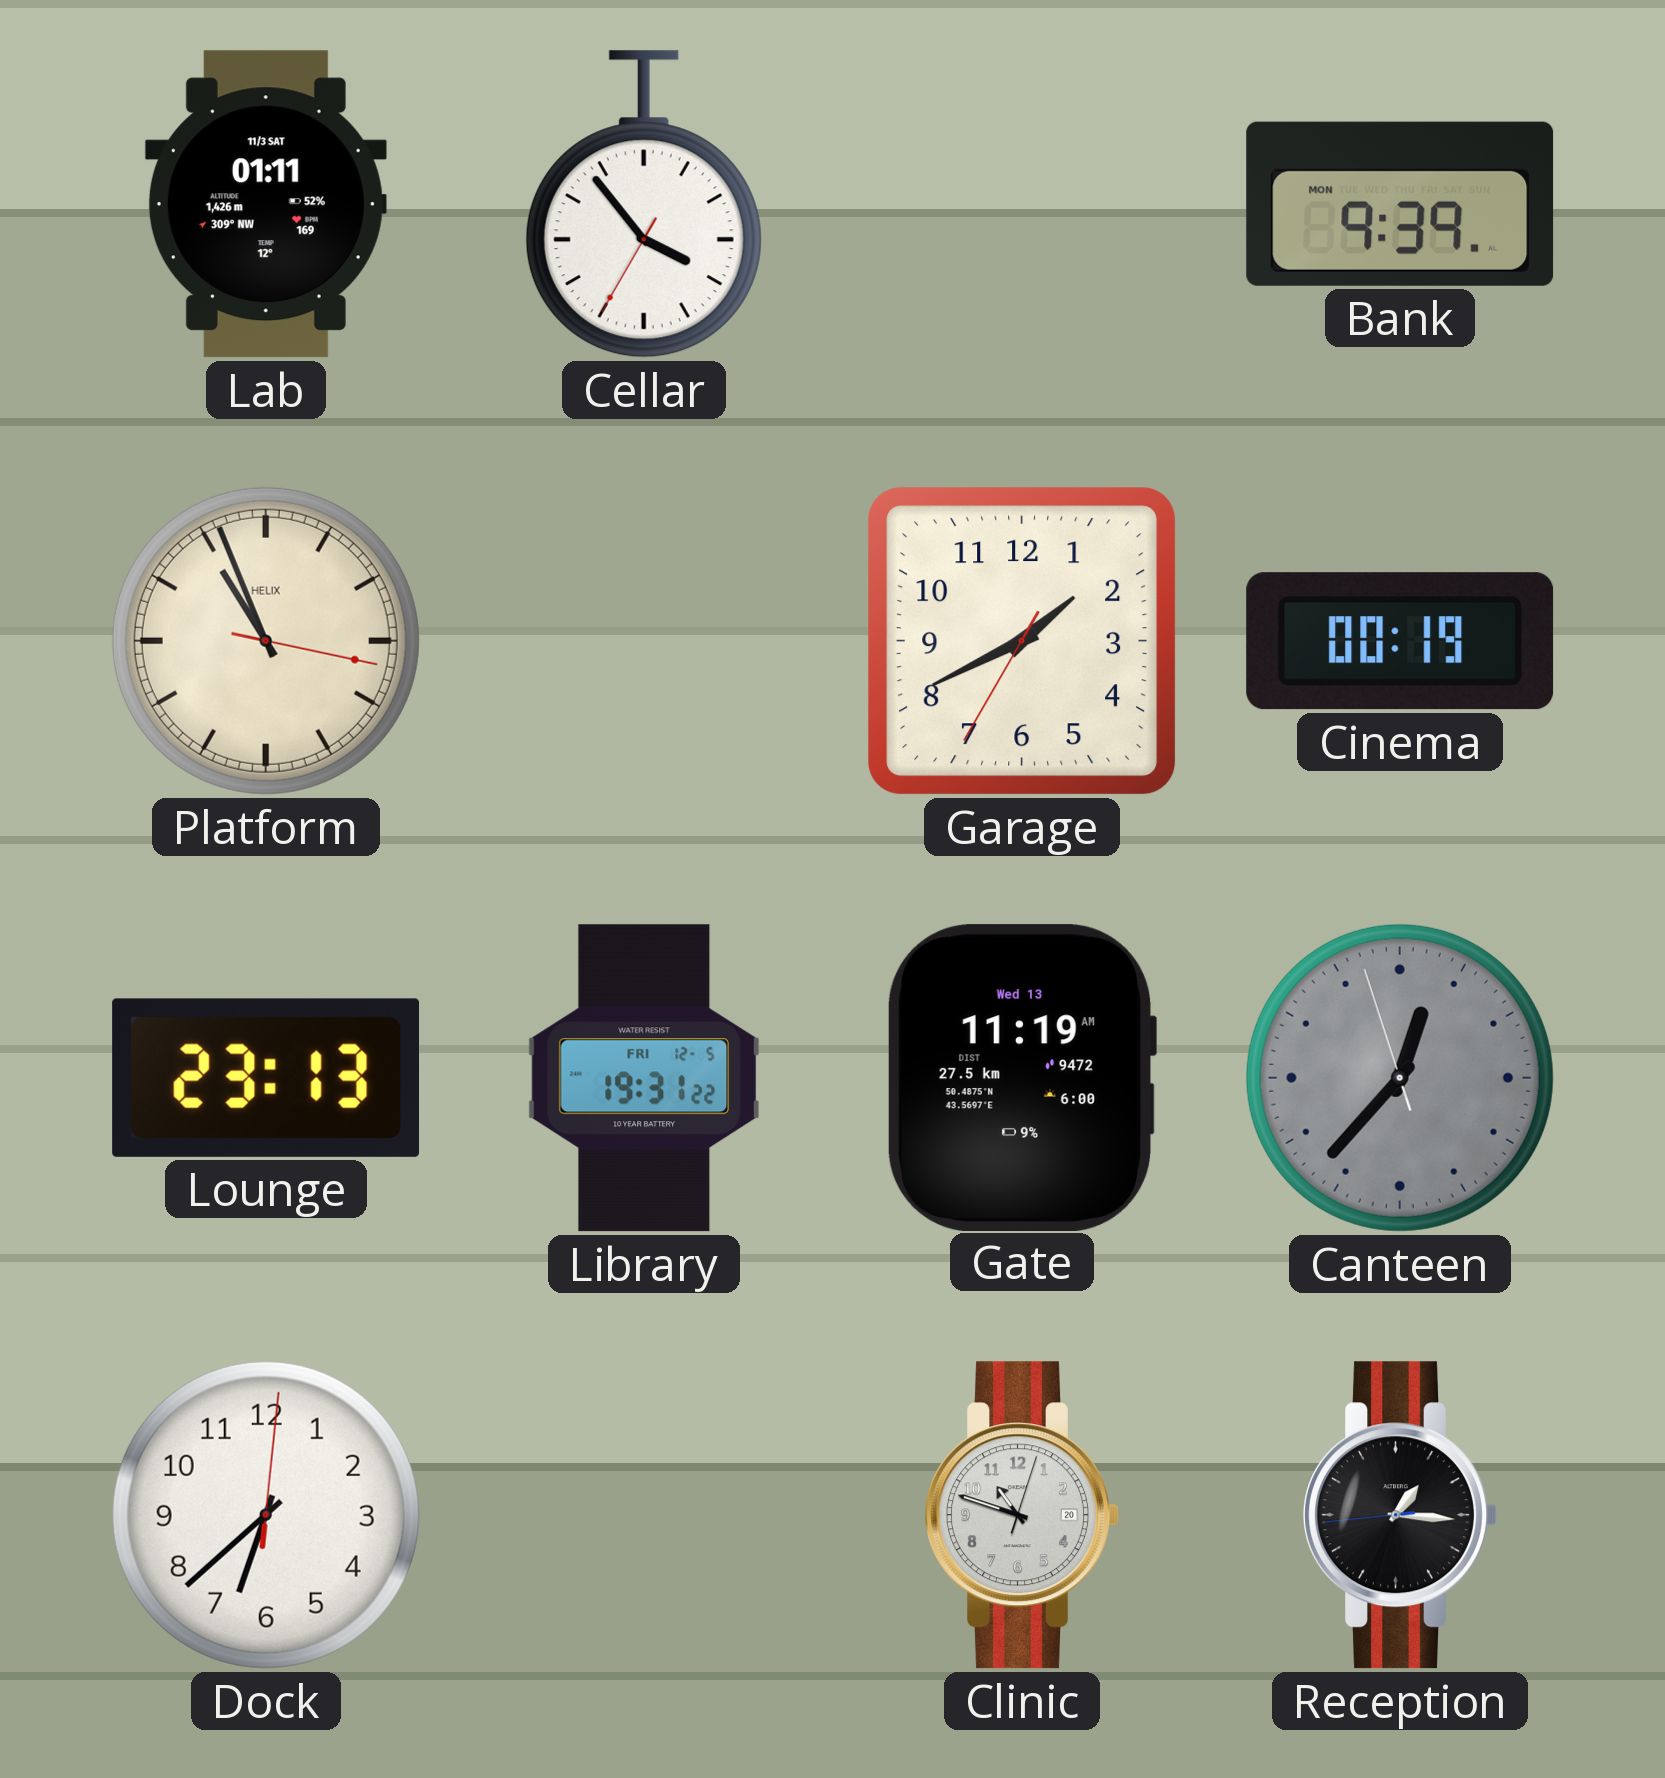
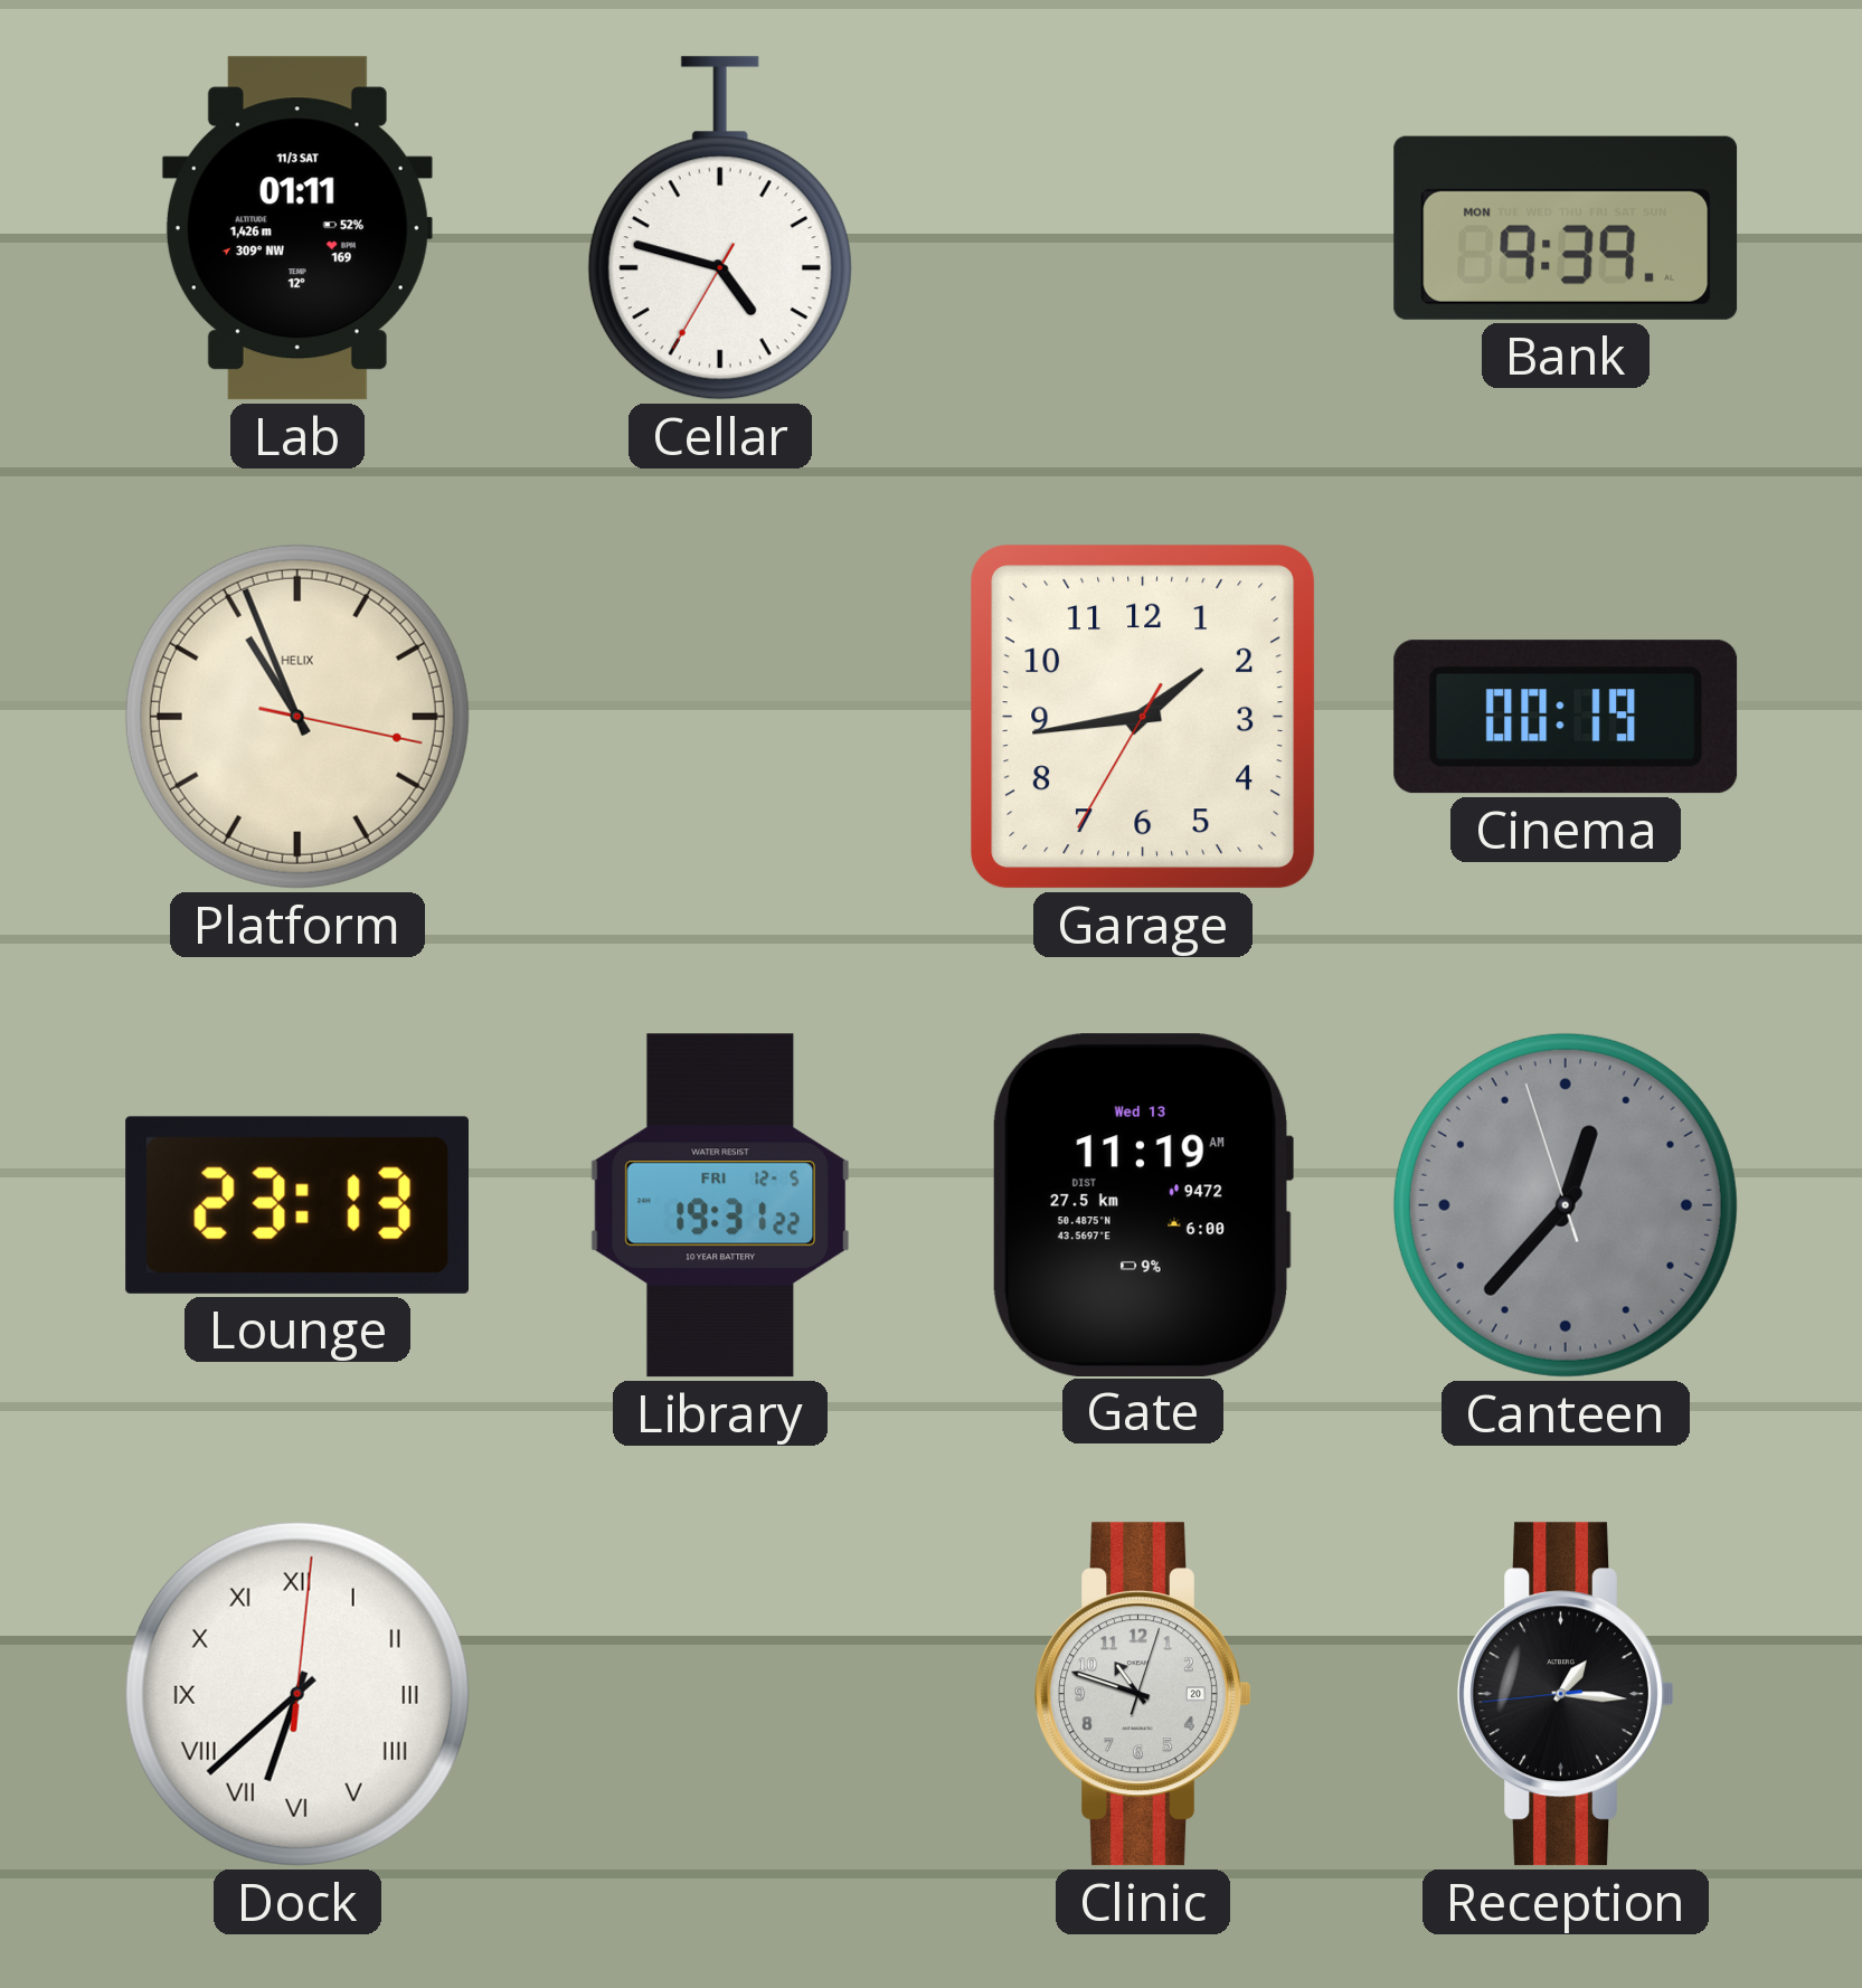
Cellar: 3:53 -> 4:47
Garage: 1:40 -> 1:43
Dock numerals: Arabic -> Roman
